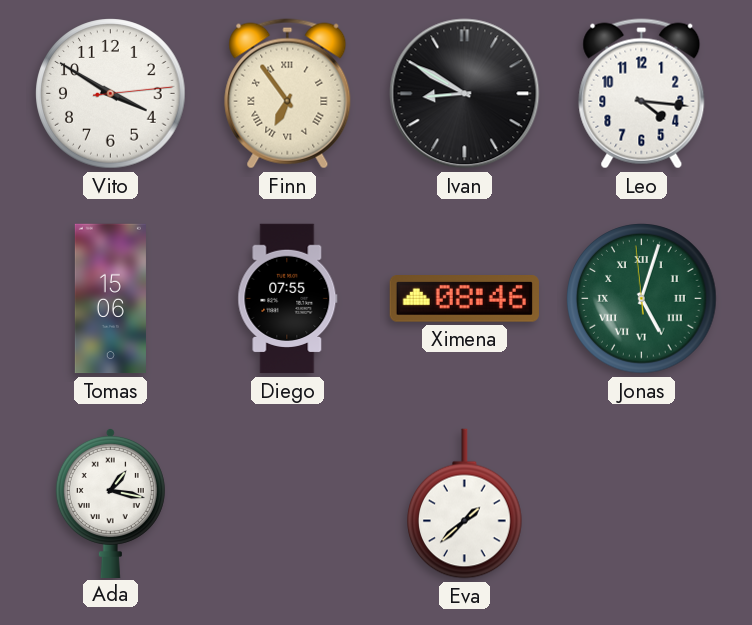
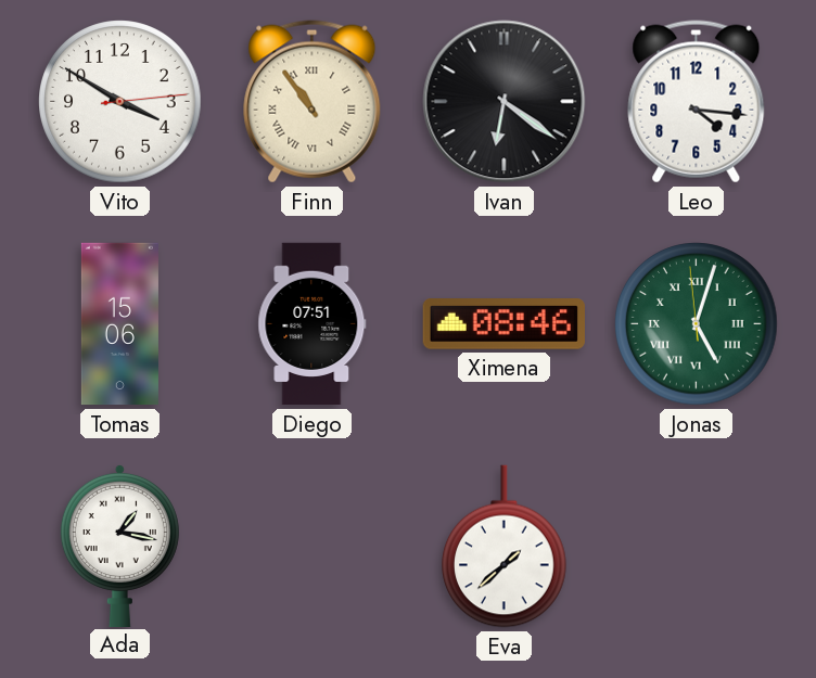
Finn: 6:54 -> 10:54
Ivan: 8:50 -> 6:21
Diego: 07:55 -> 07:51
